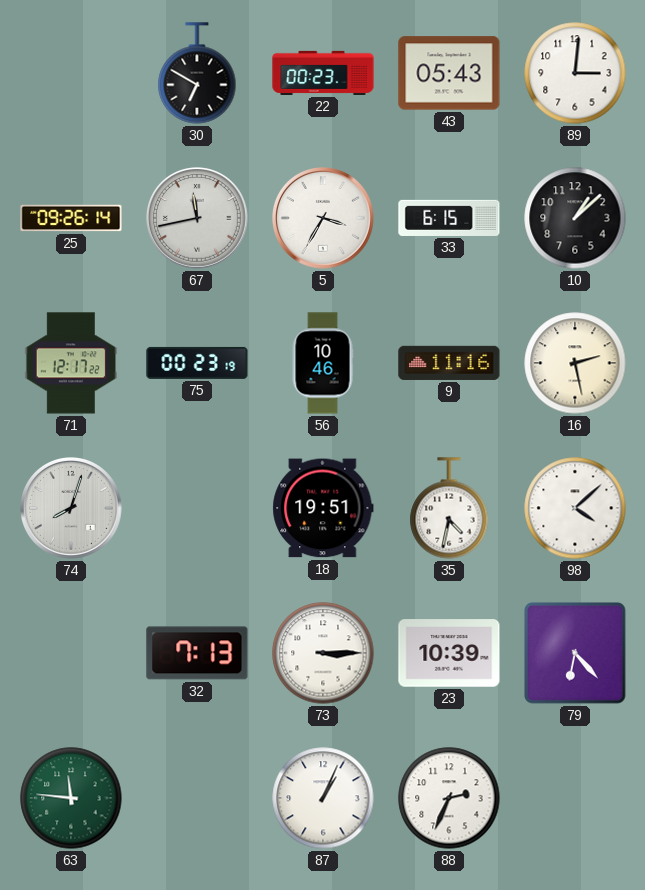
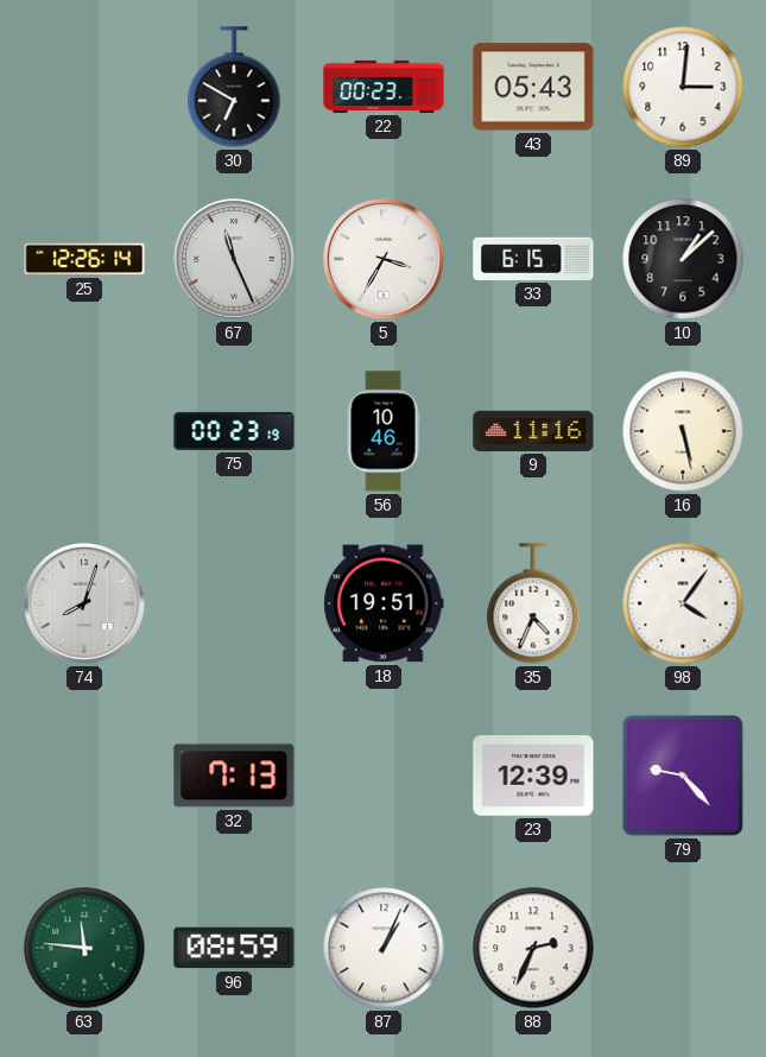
25: 09:26 -> 12:26
67: 11:43 -> 11:26
71: 12:17 -> none
16: 2:28 -> 5:28
35: 4:32 -> 4:34
98: 4:08 -> 4:06
73: 3:15 -> none
23: 10:39 -> 12:39
79: 6:23 -> 9:23
96: none -> 08:59
